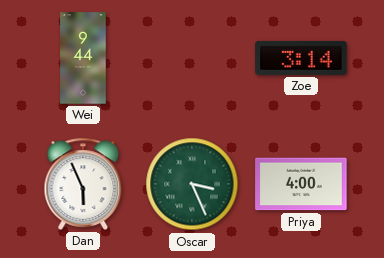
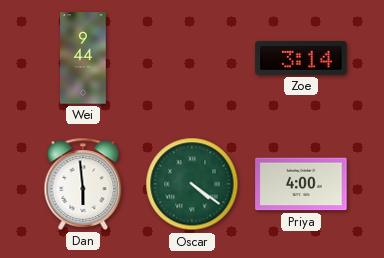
Dan: 5:56 -> 5:59
Oscar: 3:26 -> 4:21
